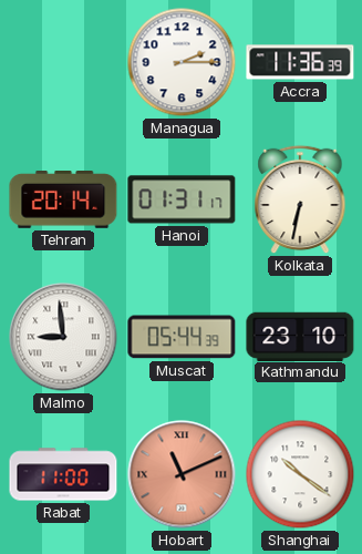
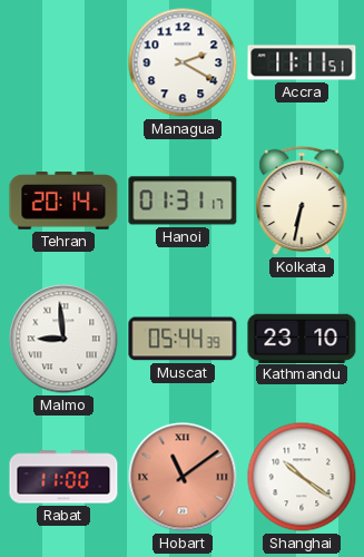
Managua: 2:15 -> 2:20
Accra: 11:36 -> 11:11
Hobart: 11:11 -> 11:09
